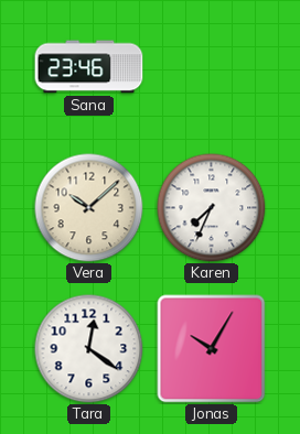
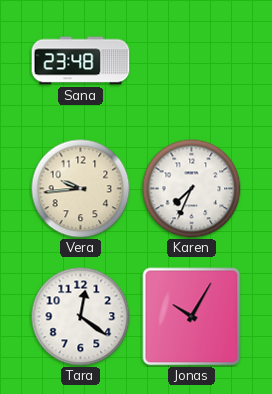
Sana: 23:46 -> 23:48
Vera: 10:08 -> 9:44
